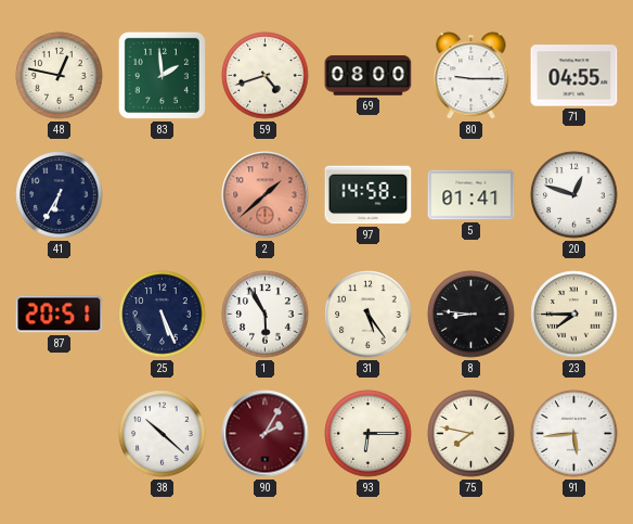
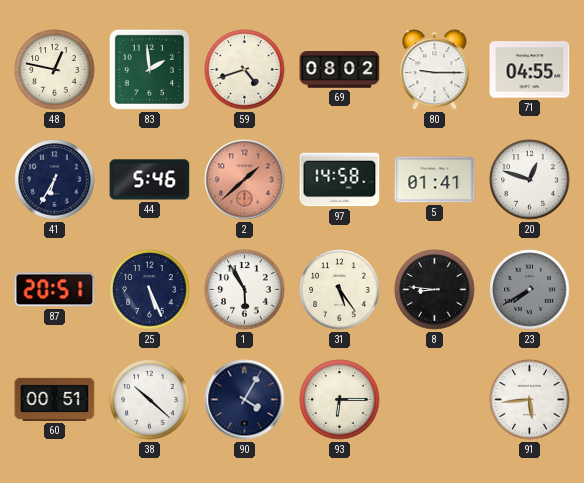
69: 08:00 -> 08:02
44: none -> 5:46
23: 7:45 -> 7:40
23 dial: cream -> grey
60: none -> 00:51
90: 2:05 -> 4:05
90 dial: burgundy -> navy
75: 7:47 -> none
